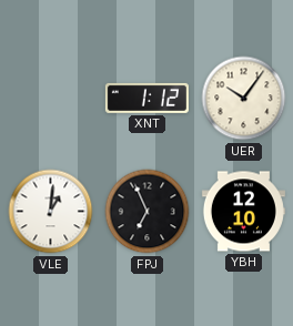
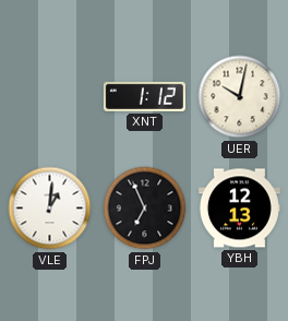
UER: 10:06 -> 10:02
YBH: 12:10 -> 12:13
